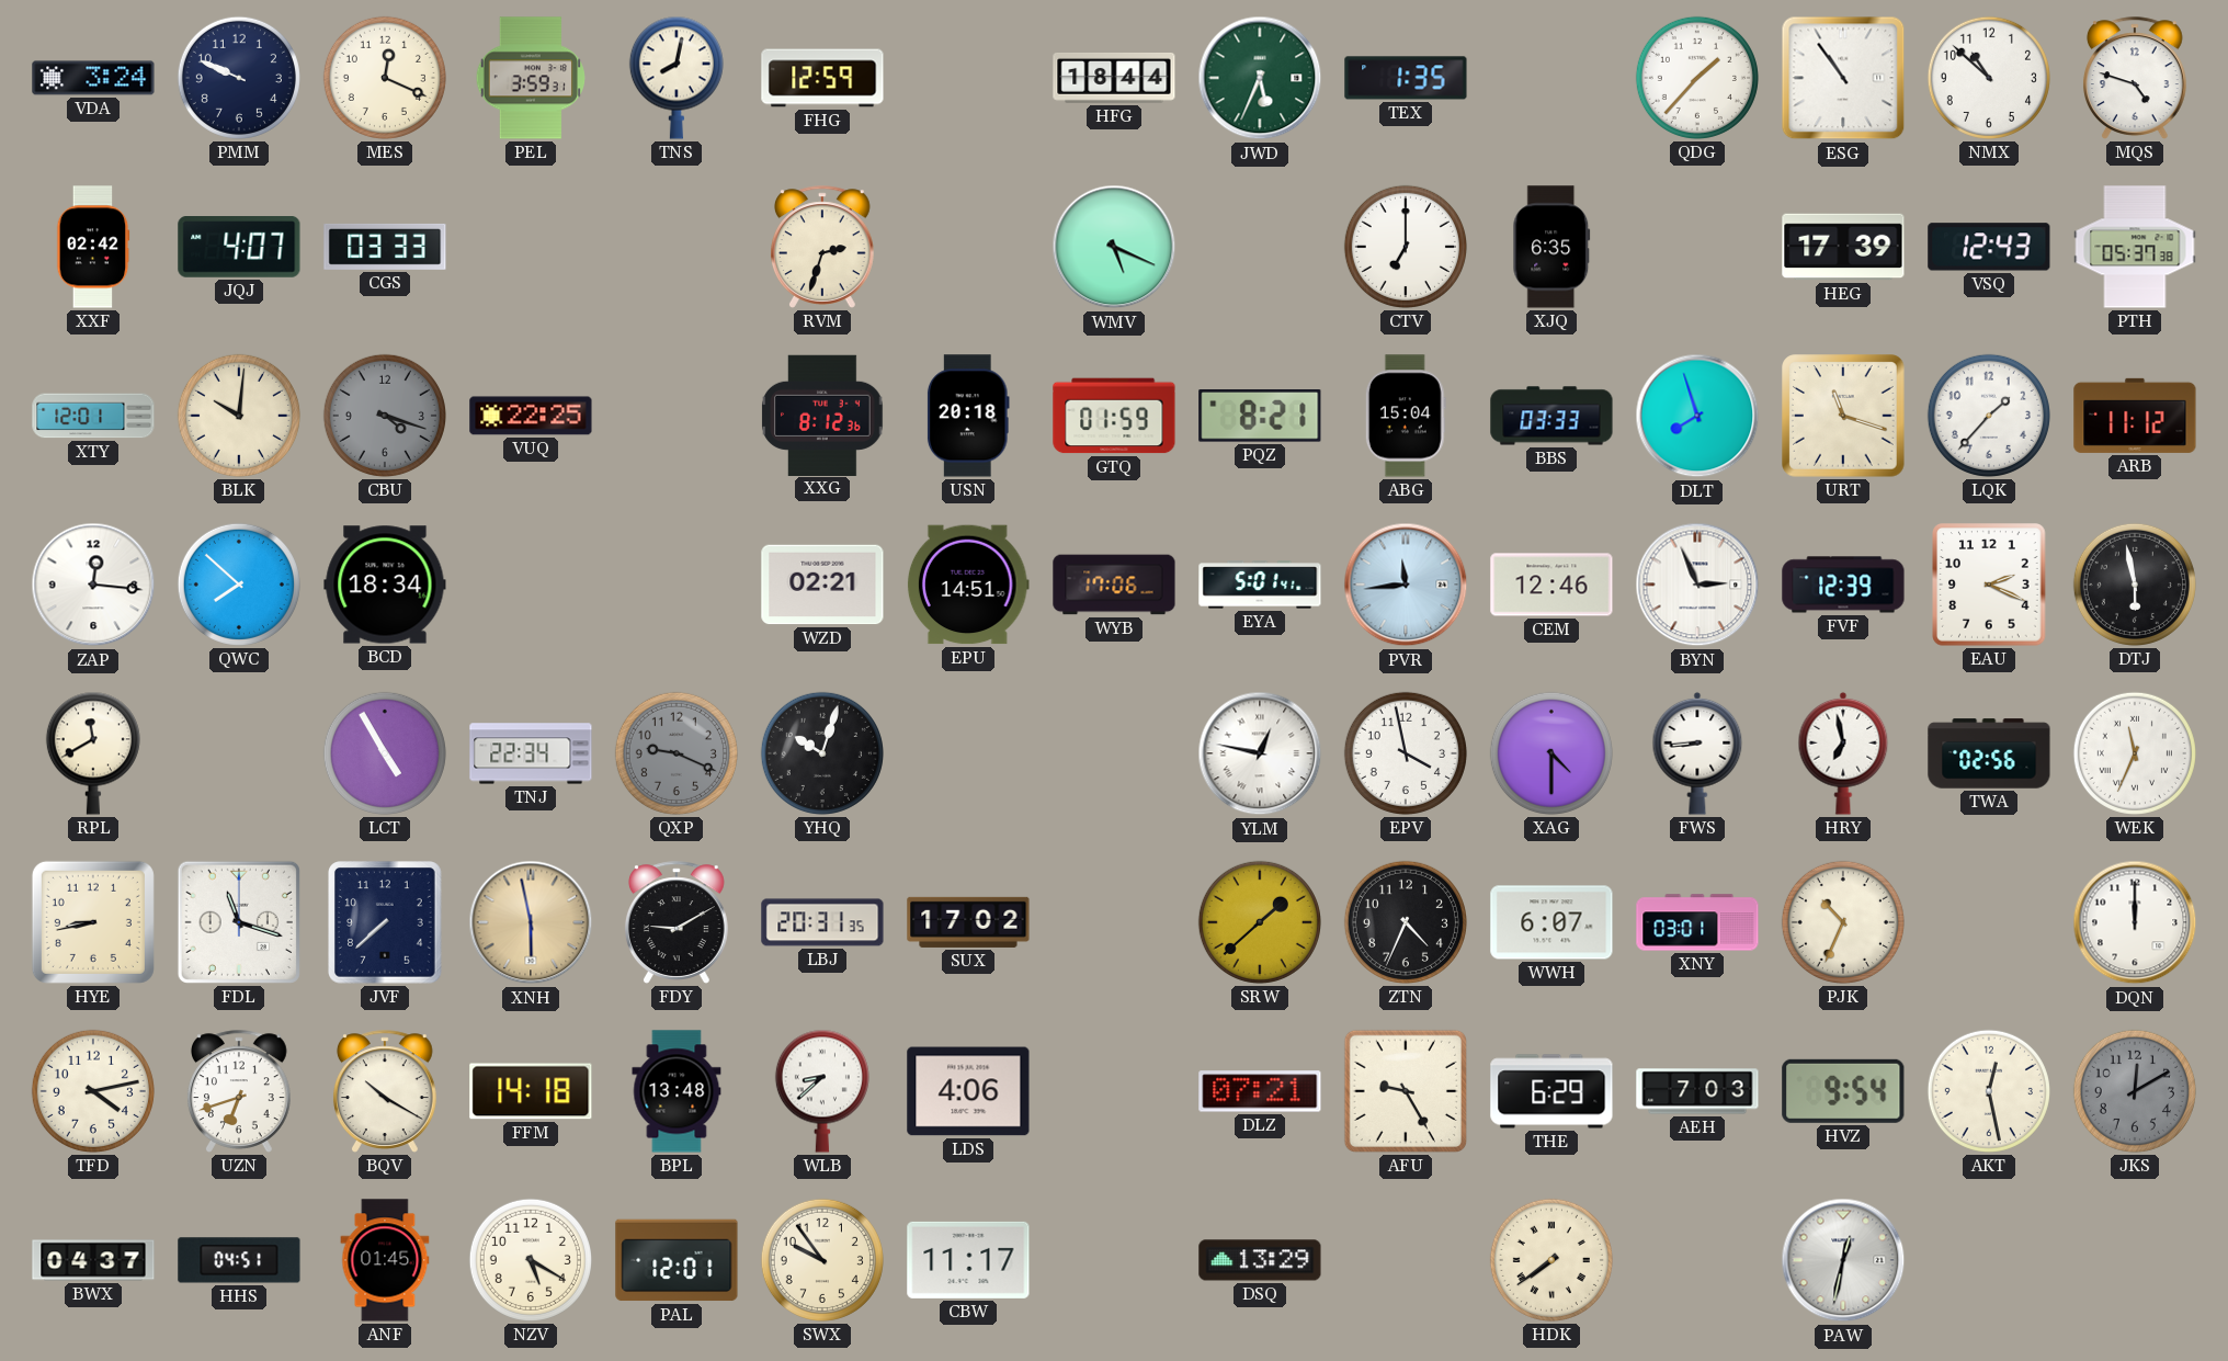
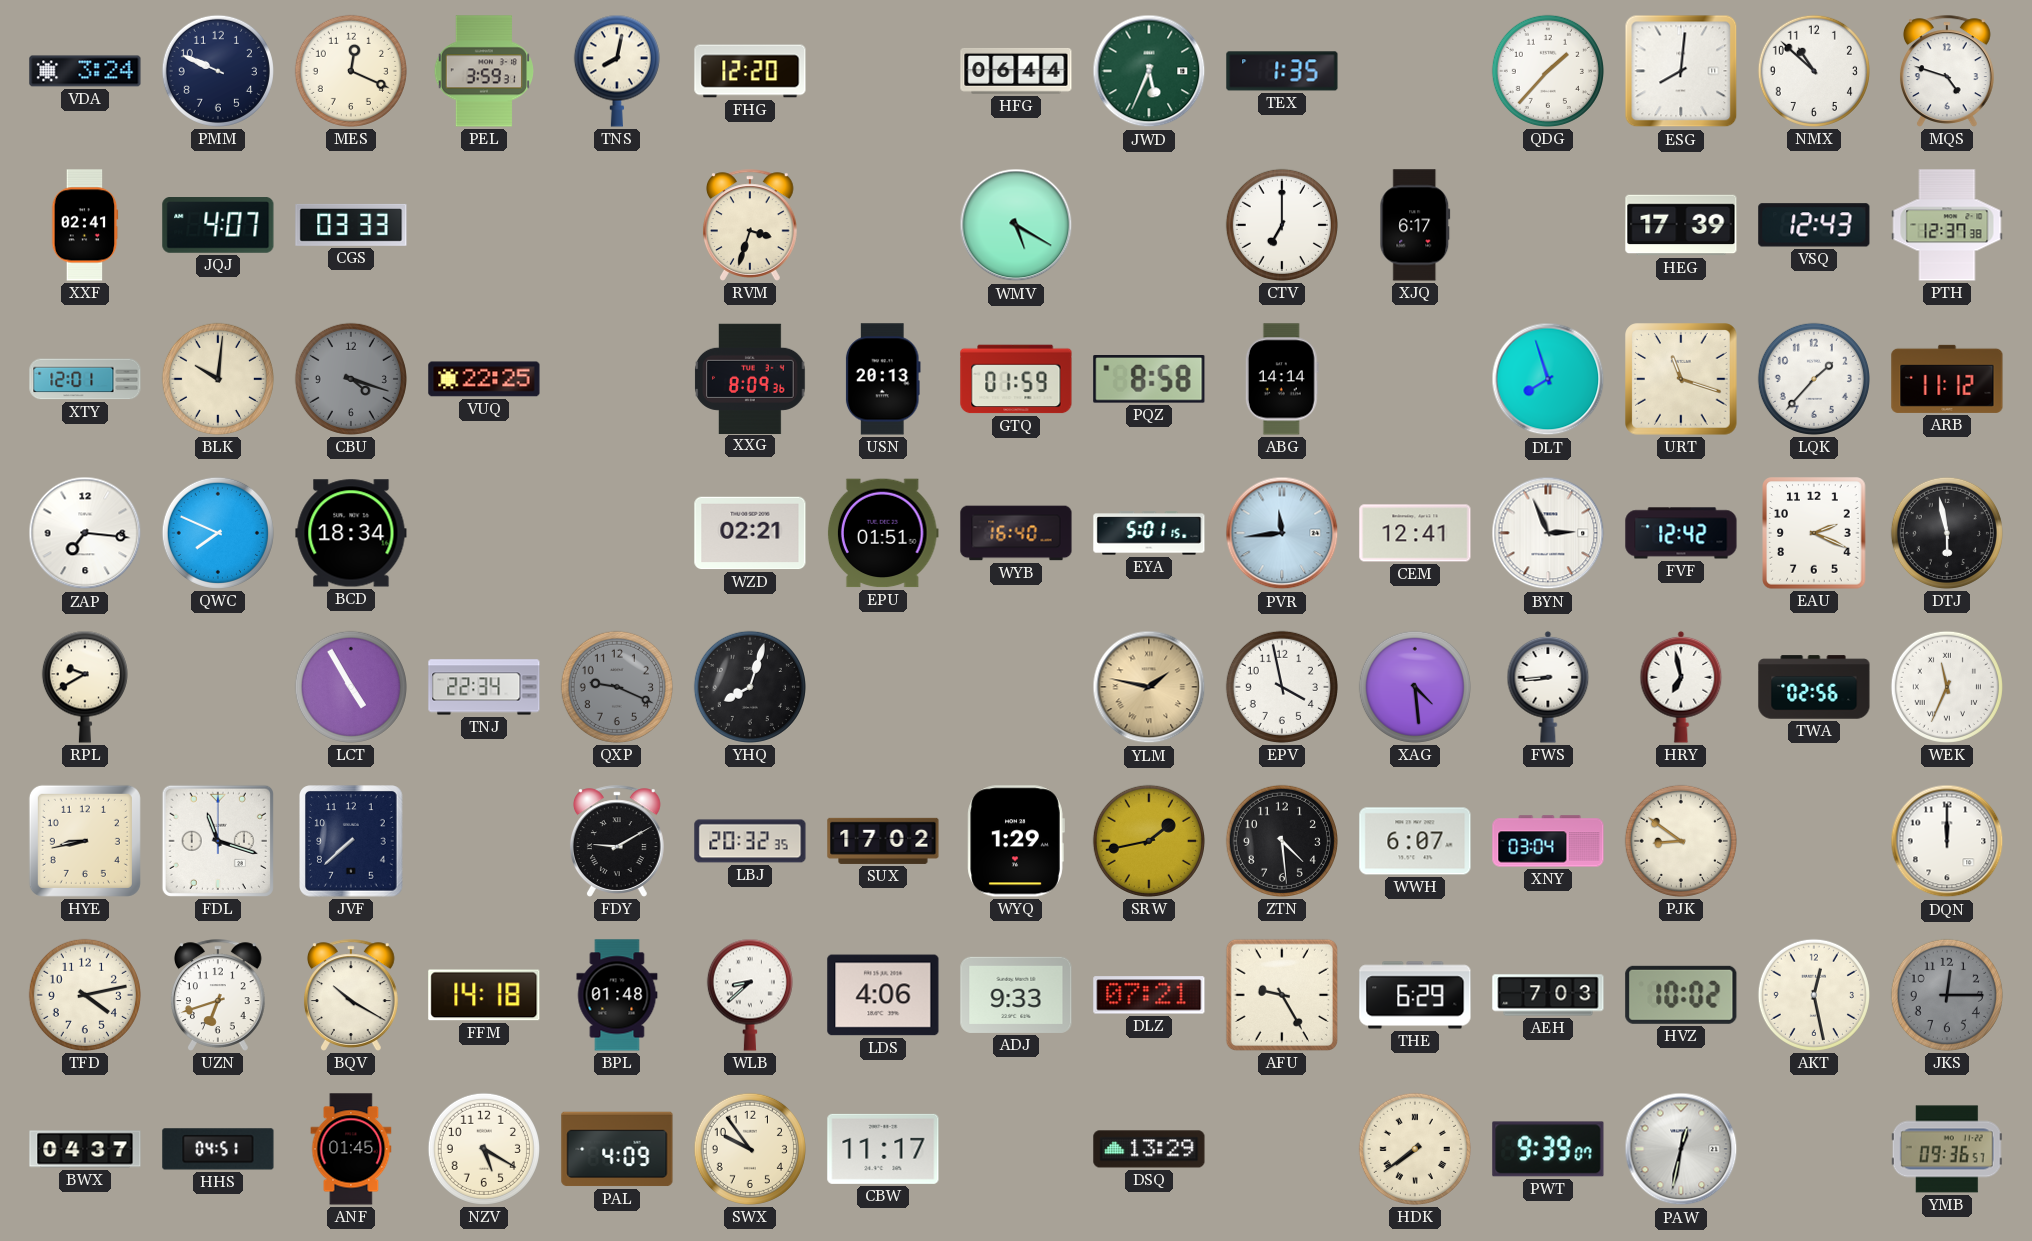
FHG: 12:59 -> 12:20
HFG: 18:44 -> 06:44
ESG: 10:54 -> 8:01
XXF: 02:42 -> 02:41
RVM: 2:33 -> 3:33
WMV: 5:19 -> 5:20
XJQ: 6:35 -> 6:17
PTH: 05:37 -> 12:37
XXG: 8:12 -> 8:09
USN: 20:18 -> 20:13
PQZ: 8:21 -> 8:58
ABG: 15:04 -> 14:14
BBS: 03:33 -> none
ZAP: 12:16 -> 7:16
QWC: 7:52 -> 7:49
EPU: 14:51 -> 01:51
WYB: 17:06 -> 16:40
EYA: 5:01:41 -> 5:01:15
CEM: 12:46 -> 12:41
FVF: 12:39 -> 12:42
RPL: 11:40 -> 9:40
YHQ: 10:03 -> 8:03
YLM: 12:47 -> 1:47
YLM dial: white -> champagne
XAG: 4:30 -> 4:29
XNH: 5:58 -> none
LBJ: 20:31 -> 20:32
WYQ: none -> 1:29
SRW: 1:38 -> 1:43
ZTN: 4:34 -> 4:29
XNY: 03:01 -> 03:04
PJK: 10:34 -> 8:51
BPL: 13:48 -> 01:48
ADJ: none -> 9:33
HVZ: 9:54 -> 10:02
JKS: 12:10 -> 12:15
PAL: 12:01 -> 4:09
PWT: none -> 9:39
YMB: none -> 09:36
